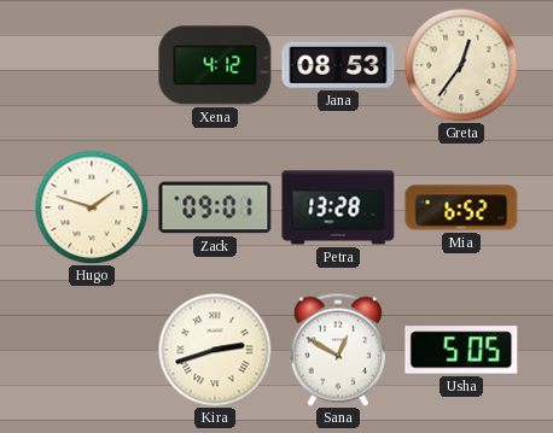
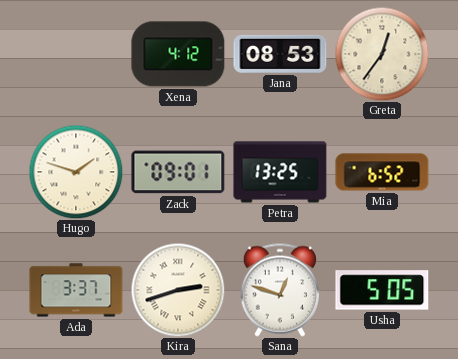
Petra: 13:28 -> 13:25
Ada: none -> 3:37
Sana: 12:50 -> 12:48
